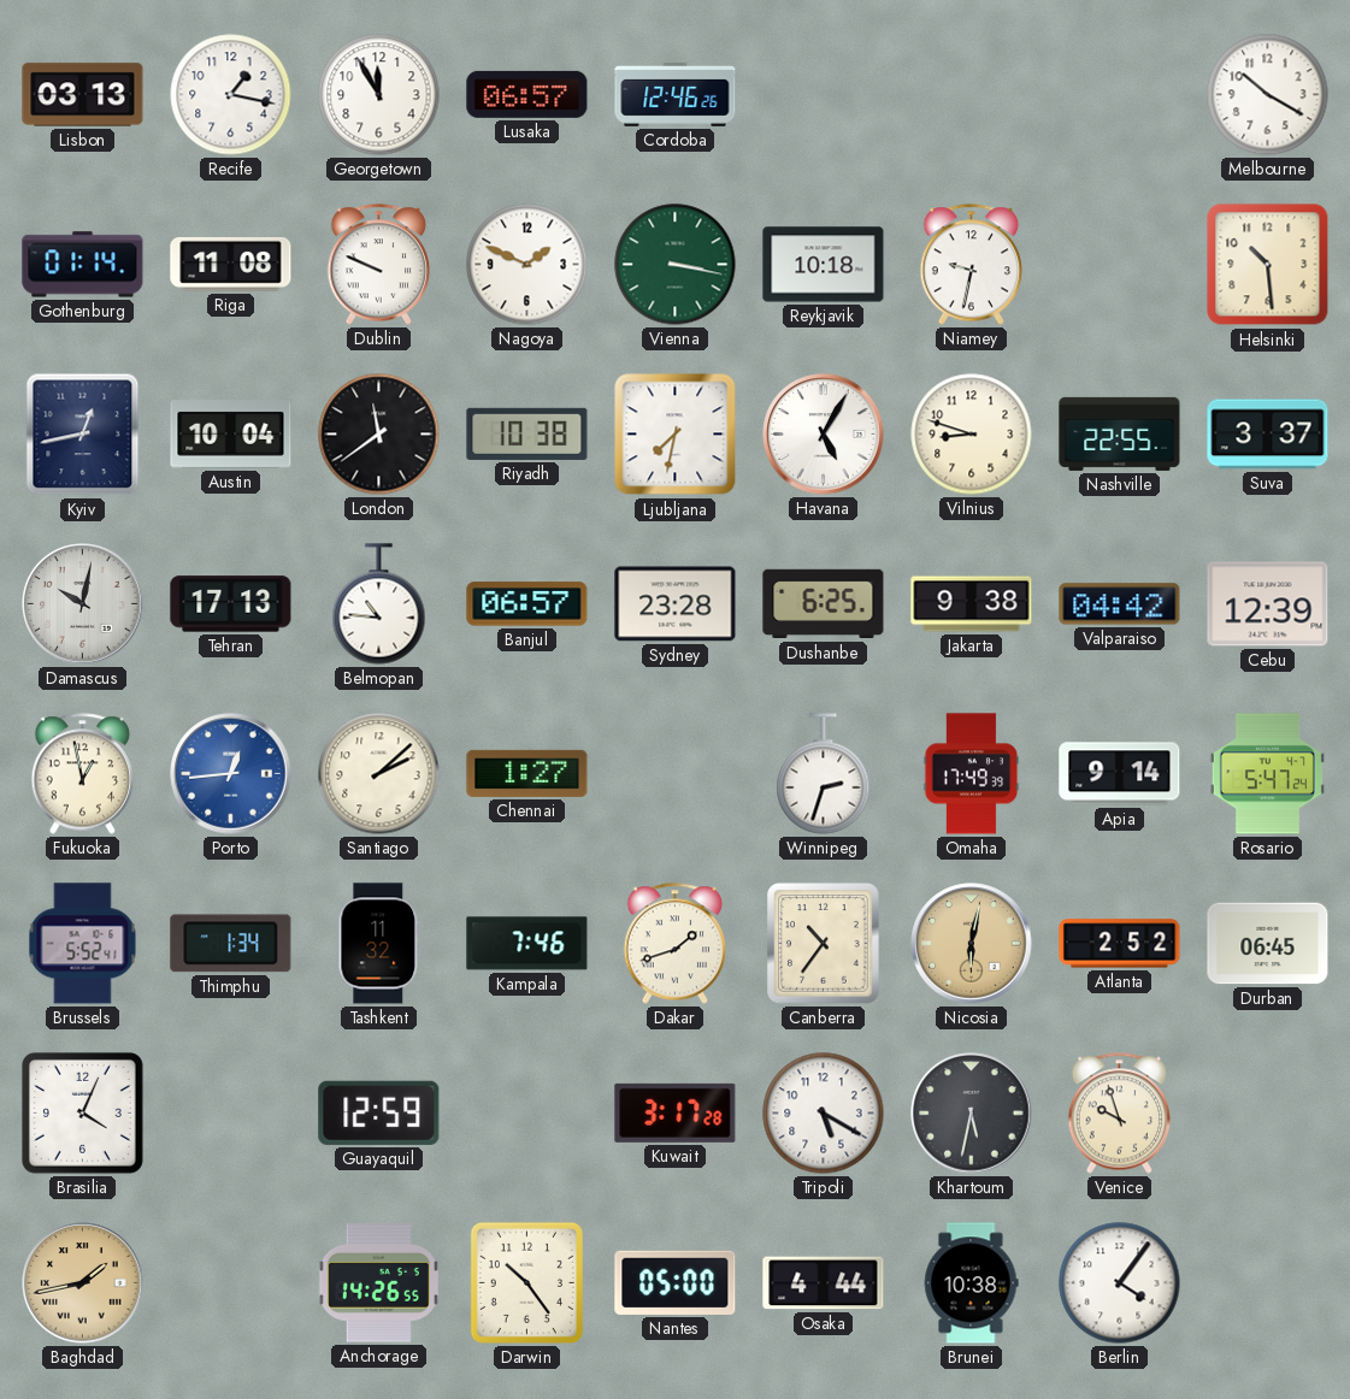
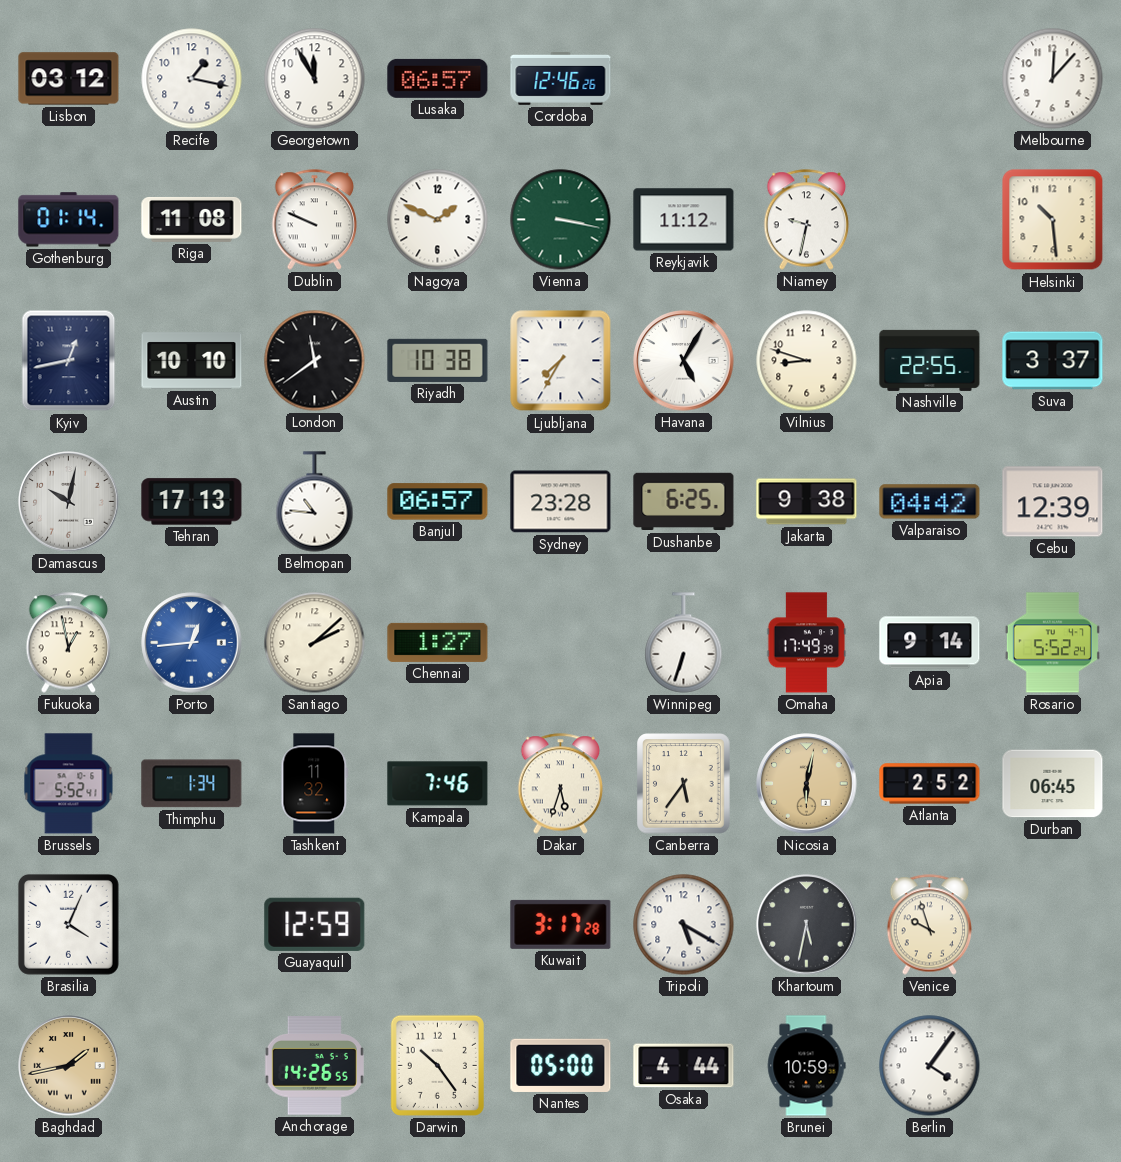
Lisbon: 03:13 -> 03:12
Melbourne: 10:20 -> 12:07
Reykjavik: 10:18 -> 11:12
Austin: 10:04 -> 10:10
Ljubljana: 7:32 -> 7:35
Winnipeg: 2:33 -> 6:33
Rosario: 5:47 -> 5:52
Dakar: 1:42 -> 5:33
Canberra: 10:36 -> 5:36
Brunei: 10:38 -> 10:59
